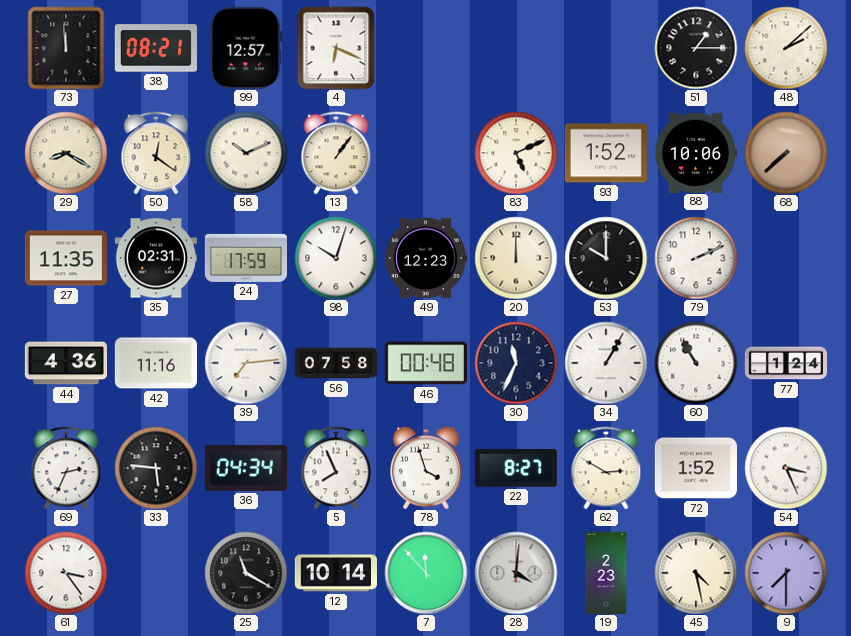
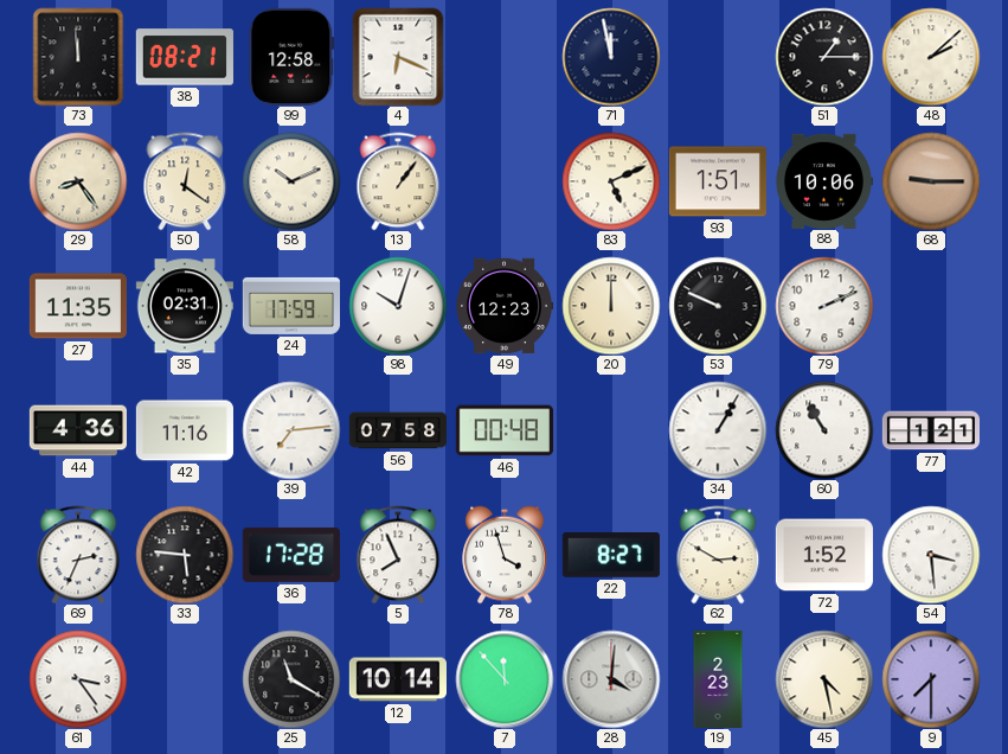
99: 12:57 -> 12:58
71: none -> 11:58
29: 8:20 -> 8:24
93: 1:52 -> 1:51
68: 7:38 -> 9:15
53: 10:00 -> 9:49
30: 11:34 -> none
77: 1:24 -> 1:21
36: 04:34 -> 17:28
54: 3:26 -> 3:29
